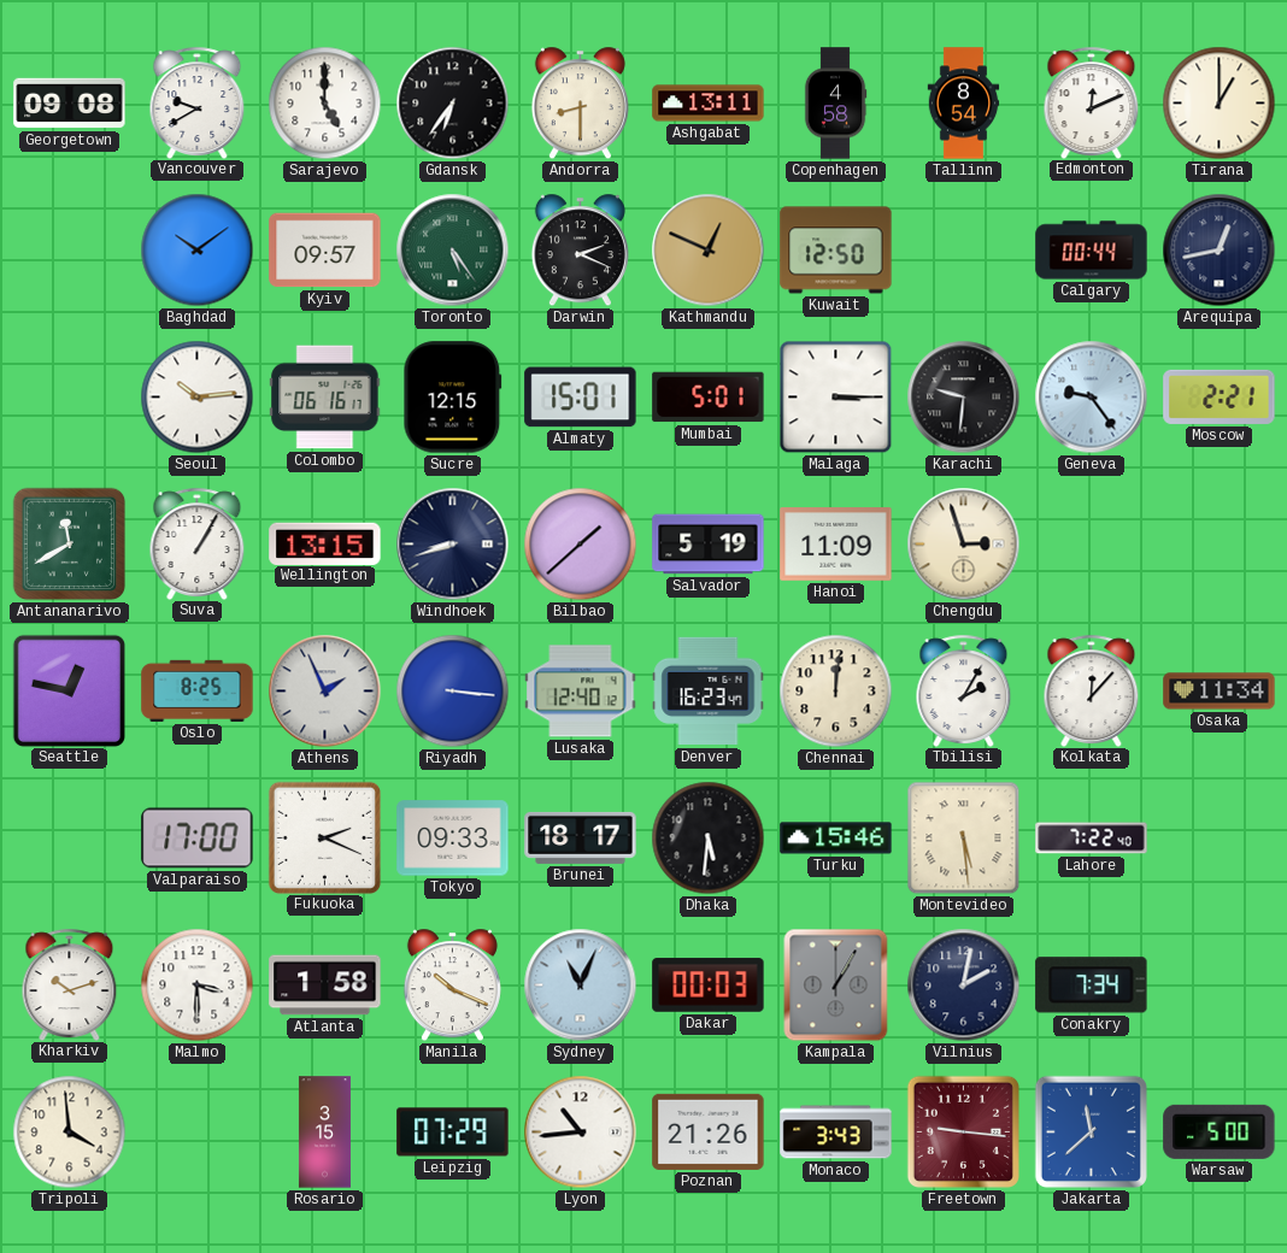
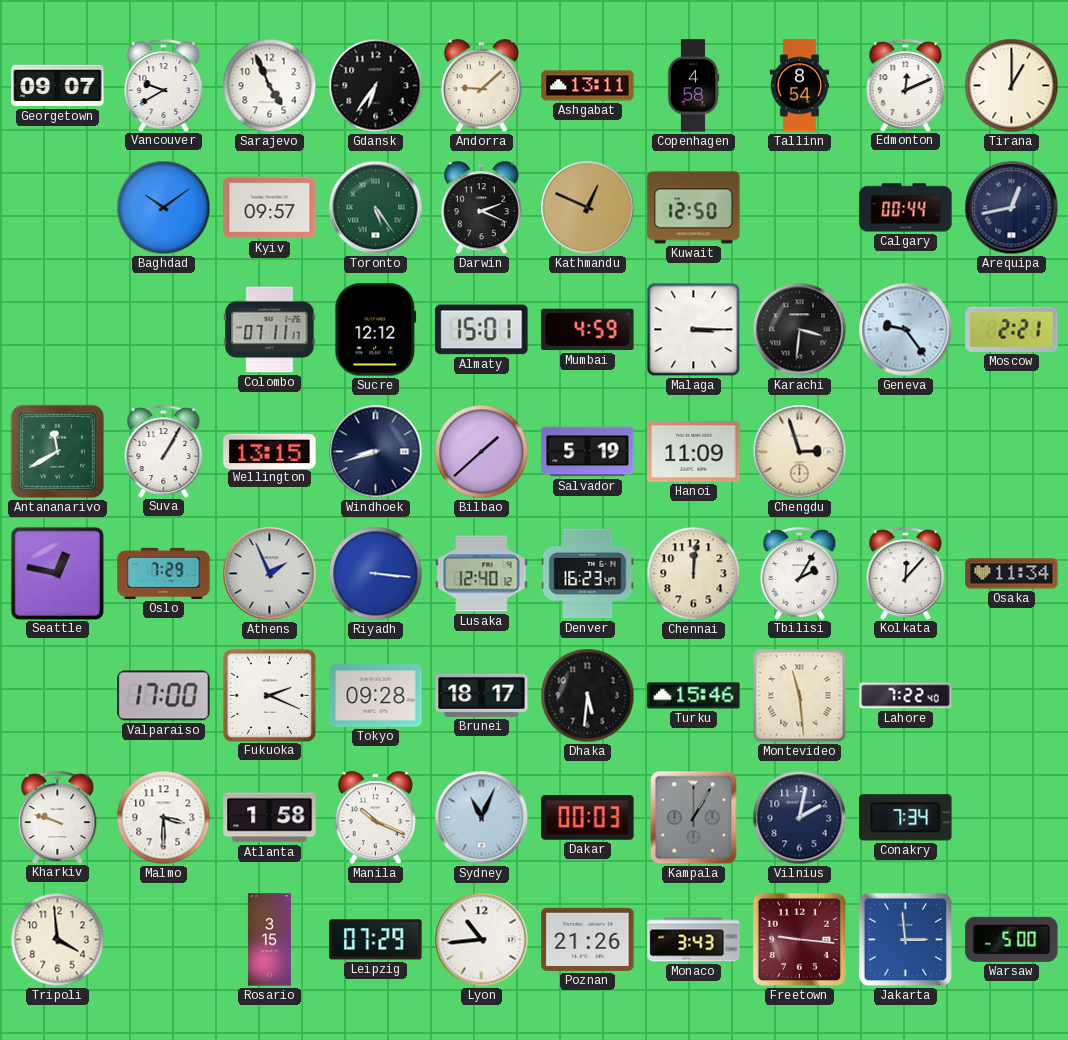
Georgetown: 09:08 -> 09:07
Sarajevo: 5:00 -> 4:56
Andorra: 8:30 -> 9:08
Seoul: 10:14 -> none
Colombo: 06:16 -> 07:11
Sucre: 12:15 -> 12:12
Mumbai: 5:01 -> 4:59
Karachi: 9:31 -> 3:31
Oslo: 8:25 -> 7:29
Tokyo: 09:33 -> 09:28
Montevideo: 5:29 -> 11:29
Kharkiv: 10:12 -> 9:48
Jakarta: 11:38 -> 2:59
